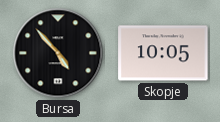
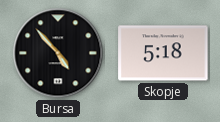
Skopje: 10:05 -> 5:18
